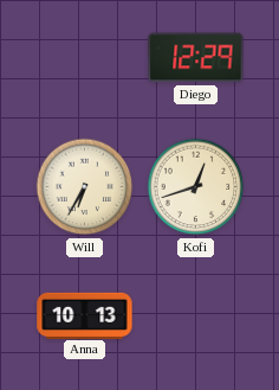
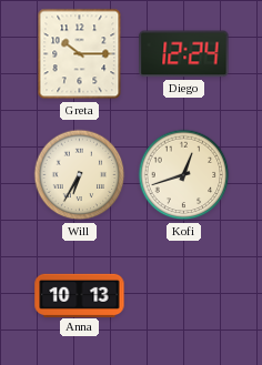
Greta: none -> 10:15
Diego: 12:29 -> 12:24
